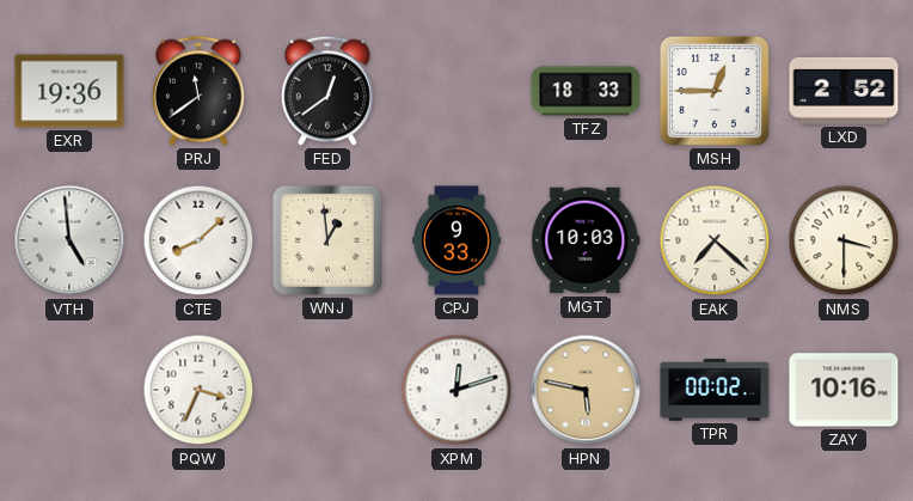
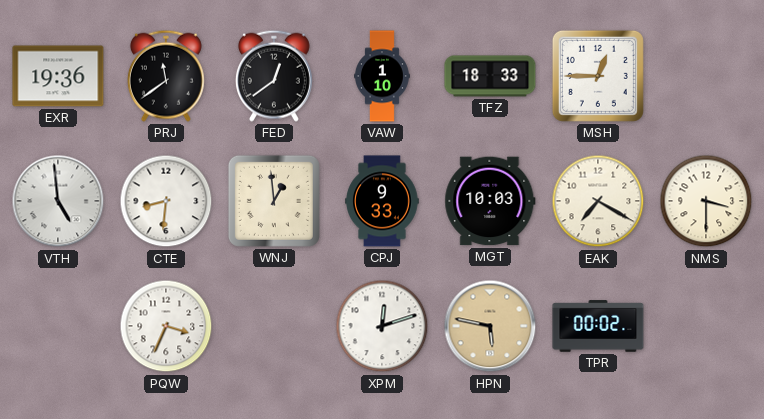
VAW: none -> 1:10
LXD: 2:52 -> none
CTE: 8:08 -> 8:31
EAK: 7:22 -> 7:20
ZAY: 10:16 -> none
